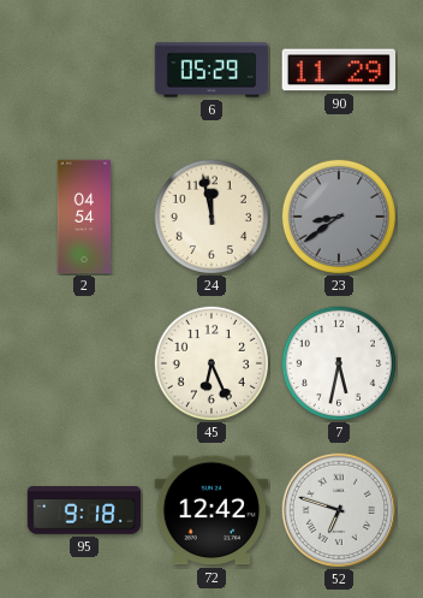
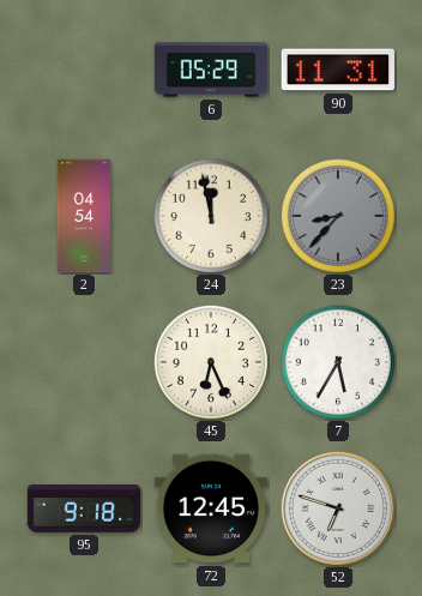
90: 11:29 -> 11:31
23: 8:39 -> 8:37
7: 5:32 -> 5:35
72: 12:42 -> 12:45
